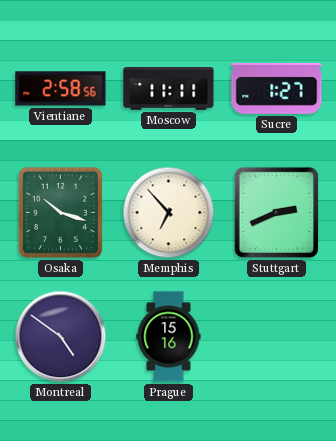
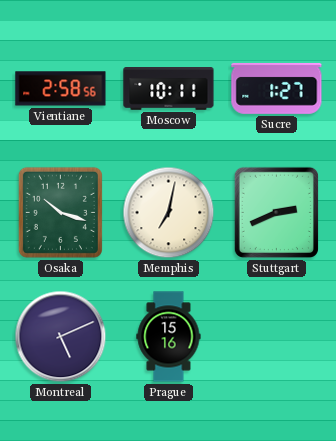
Moscow: 11:11 -> 10:11
Memphis: 6:53 -> 7:02
Montreal: 4:51 -> 5:11
